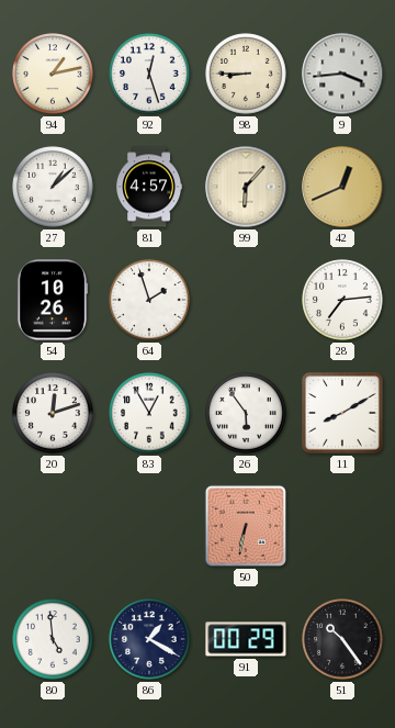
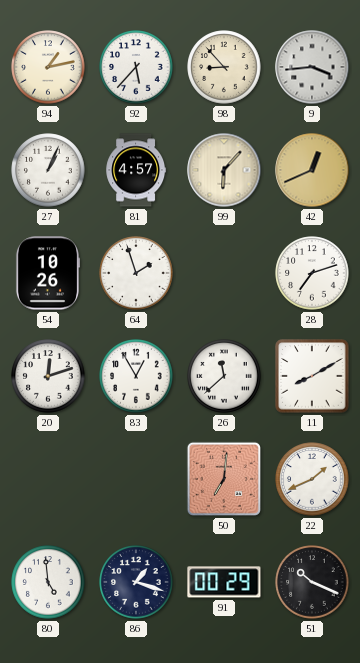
92: 12:27 -> 5:37
98: 8:45 -> 8:53
27: 1:08 -> 1:04
28: 7:14 -> 7:12
26: 5:54 -> 11:38
50: 6:32 -> 7:01
22: none -> 1:41
86: 1:20 -> 1:18
51: 10:24 -> 10:19
